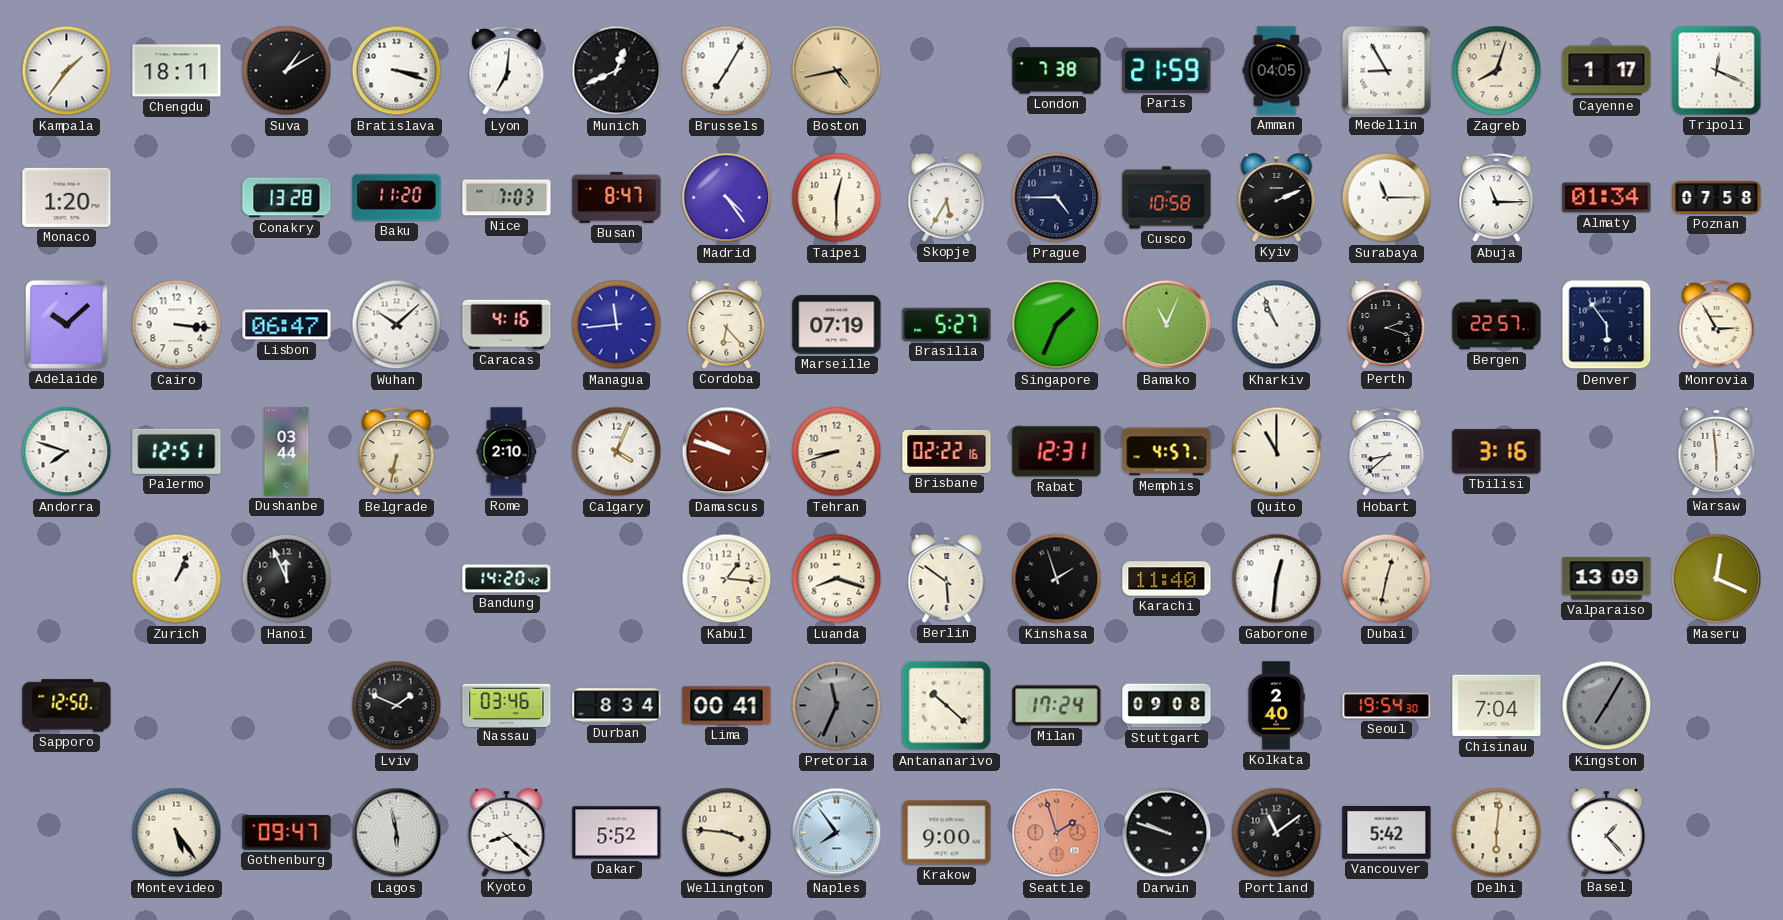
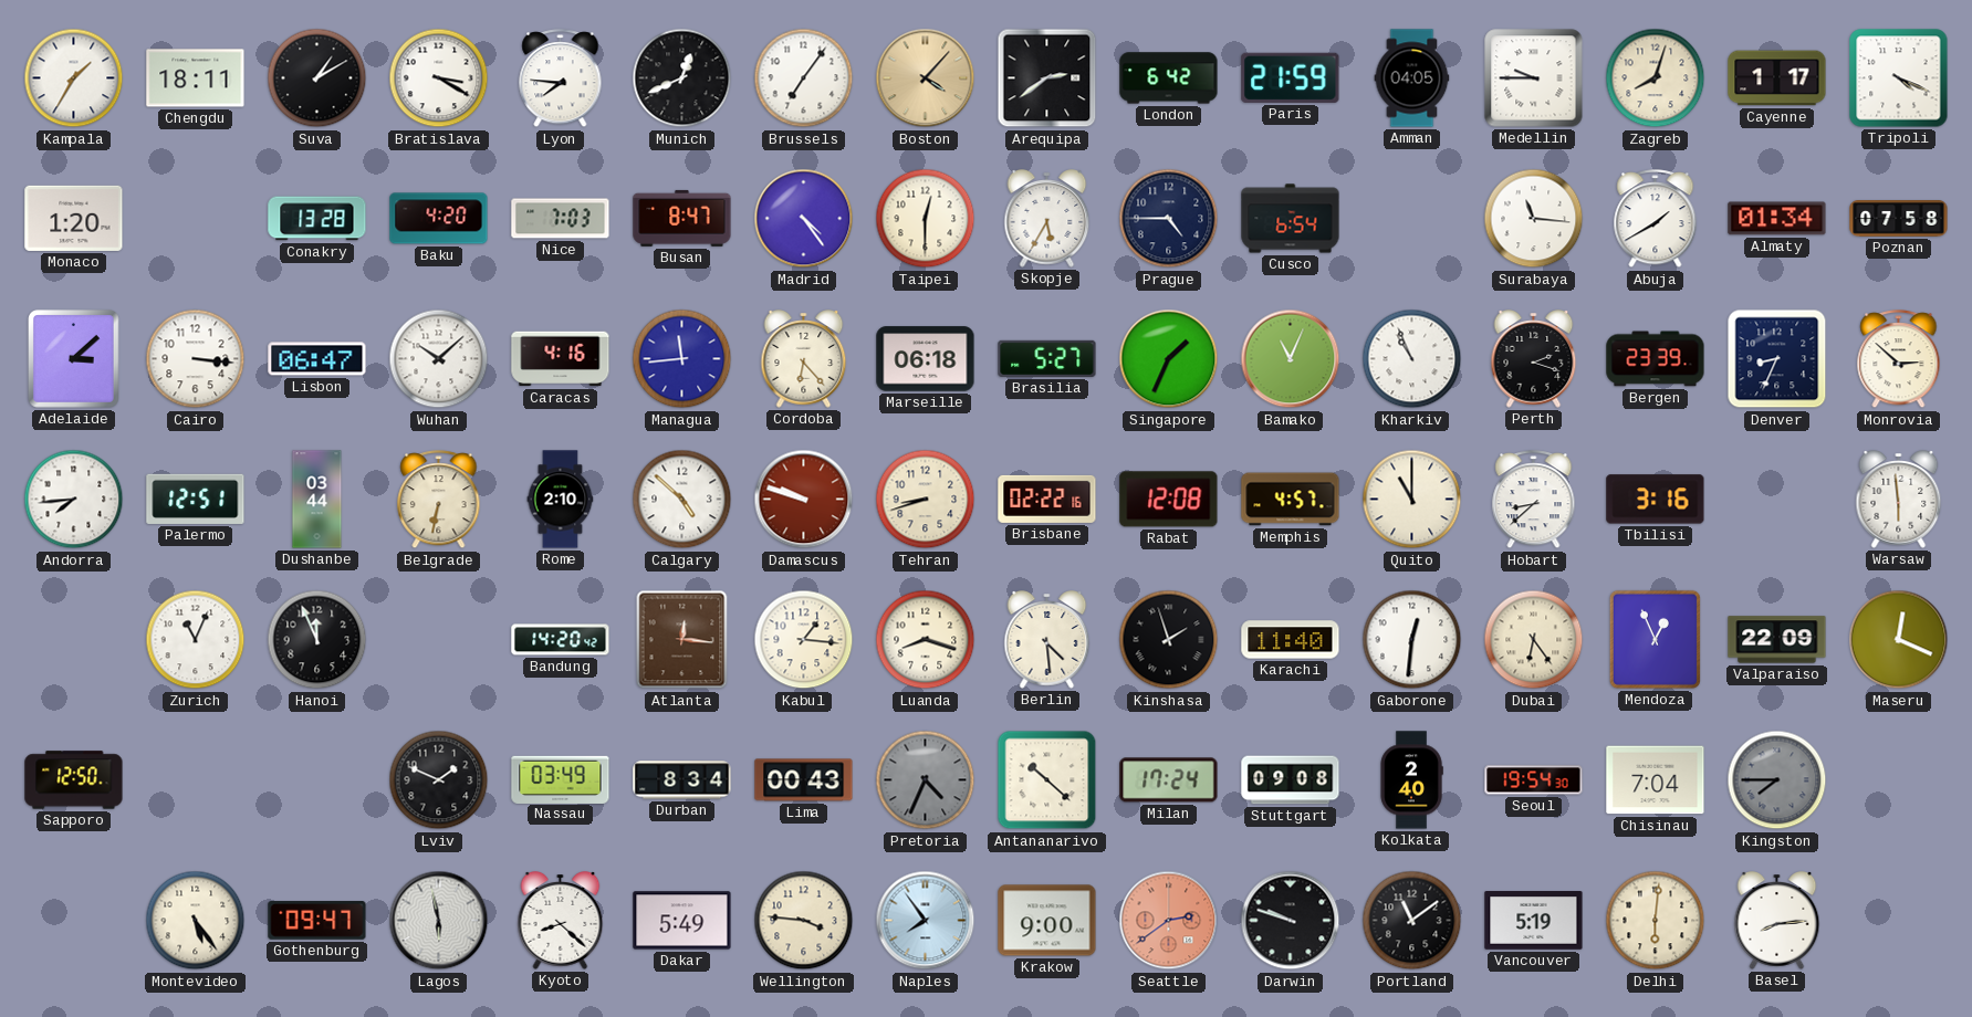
Kampala: 1:36 -> 1:35
Bratislava: 3:18 -> 3:20
Lyon: 7:01 -> 7:46
Brussels: 7:05 -> 7:06
Boston: 4:43 -> 4:07
Arequipa: none -> 2:39
London: 7:38 -> 6:42
Medellin: 8:55 -> 9:45
Tripoli: 12:19 -> 4:19
Baku: 11:20 -> 4:20
Cusco: 10:58 -> 6:54
Kyiv: 2:11 -> none
Surabaya: 11:15 -> 11:16
Abuja: 11:15 -> 1:40
Adelaide: 10:08 -> 3:08
Marseille: 07:19 -> 06:18
Bergen: 22:57 -> 23:39
Denver: 5:54 -> 8:34
Monrovia: 2:55 -> 2:52
Andorra: 7:48 -> 7:44
Calgary: 4:04 -> 4:52
Rabat: 12:31 -> 12:08
Zurich: 1:04 -> 11:04
Atlanta: none -> 12:16
Berlin: 5:51 -> 4:29
Dubai: 12:32 -> 6:24
Mendoza: none -> 12:56
Valparaiso: 13:09 -> 22:09
Nassau: 03:46 -> 03:49
Lima: 00:41 -> 00:43
Pretoria: 11:34 -> 4:34
Kingston: 7:05 -> 7:45
Dakar: 5:52 -> 5:49
Seattle: 1:57 -> 2:39
Vancouver: 5:42 -> 5:19
Basel: 1:23 -> 8:14
